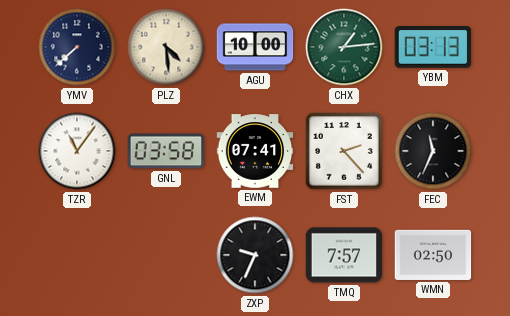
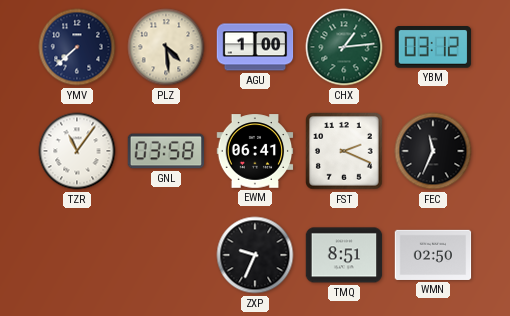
AGU: 10:00 -> 1:00
YBM: 03:13 -> 03:12
EWM: 07:41 -> 06:41
FST: 2:23 -> 2:19
TMQ: 7:57 -> 8:51
